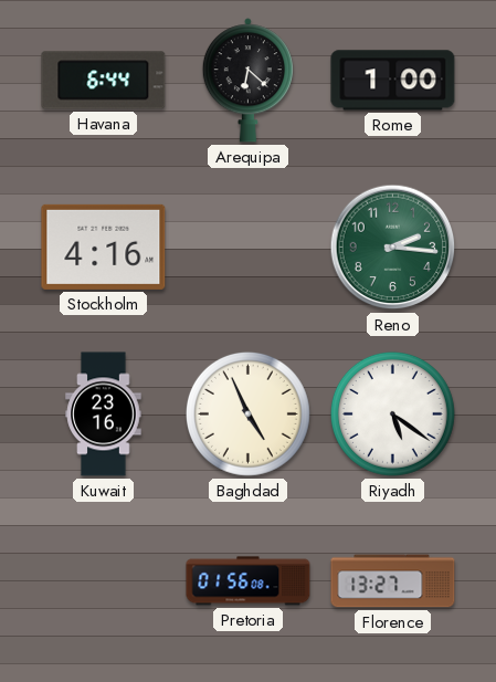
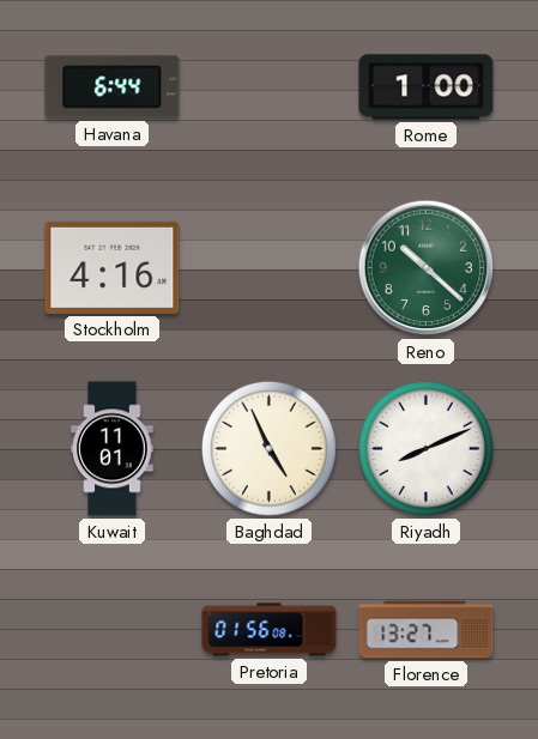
Arequipa: 6:22 -> none
Reno: 2:16 -> 10:22
Kuwait: 23:16 -> 11:01
Riyadh: 5:21 -> 8:11
